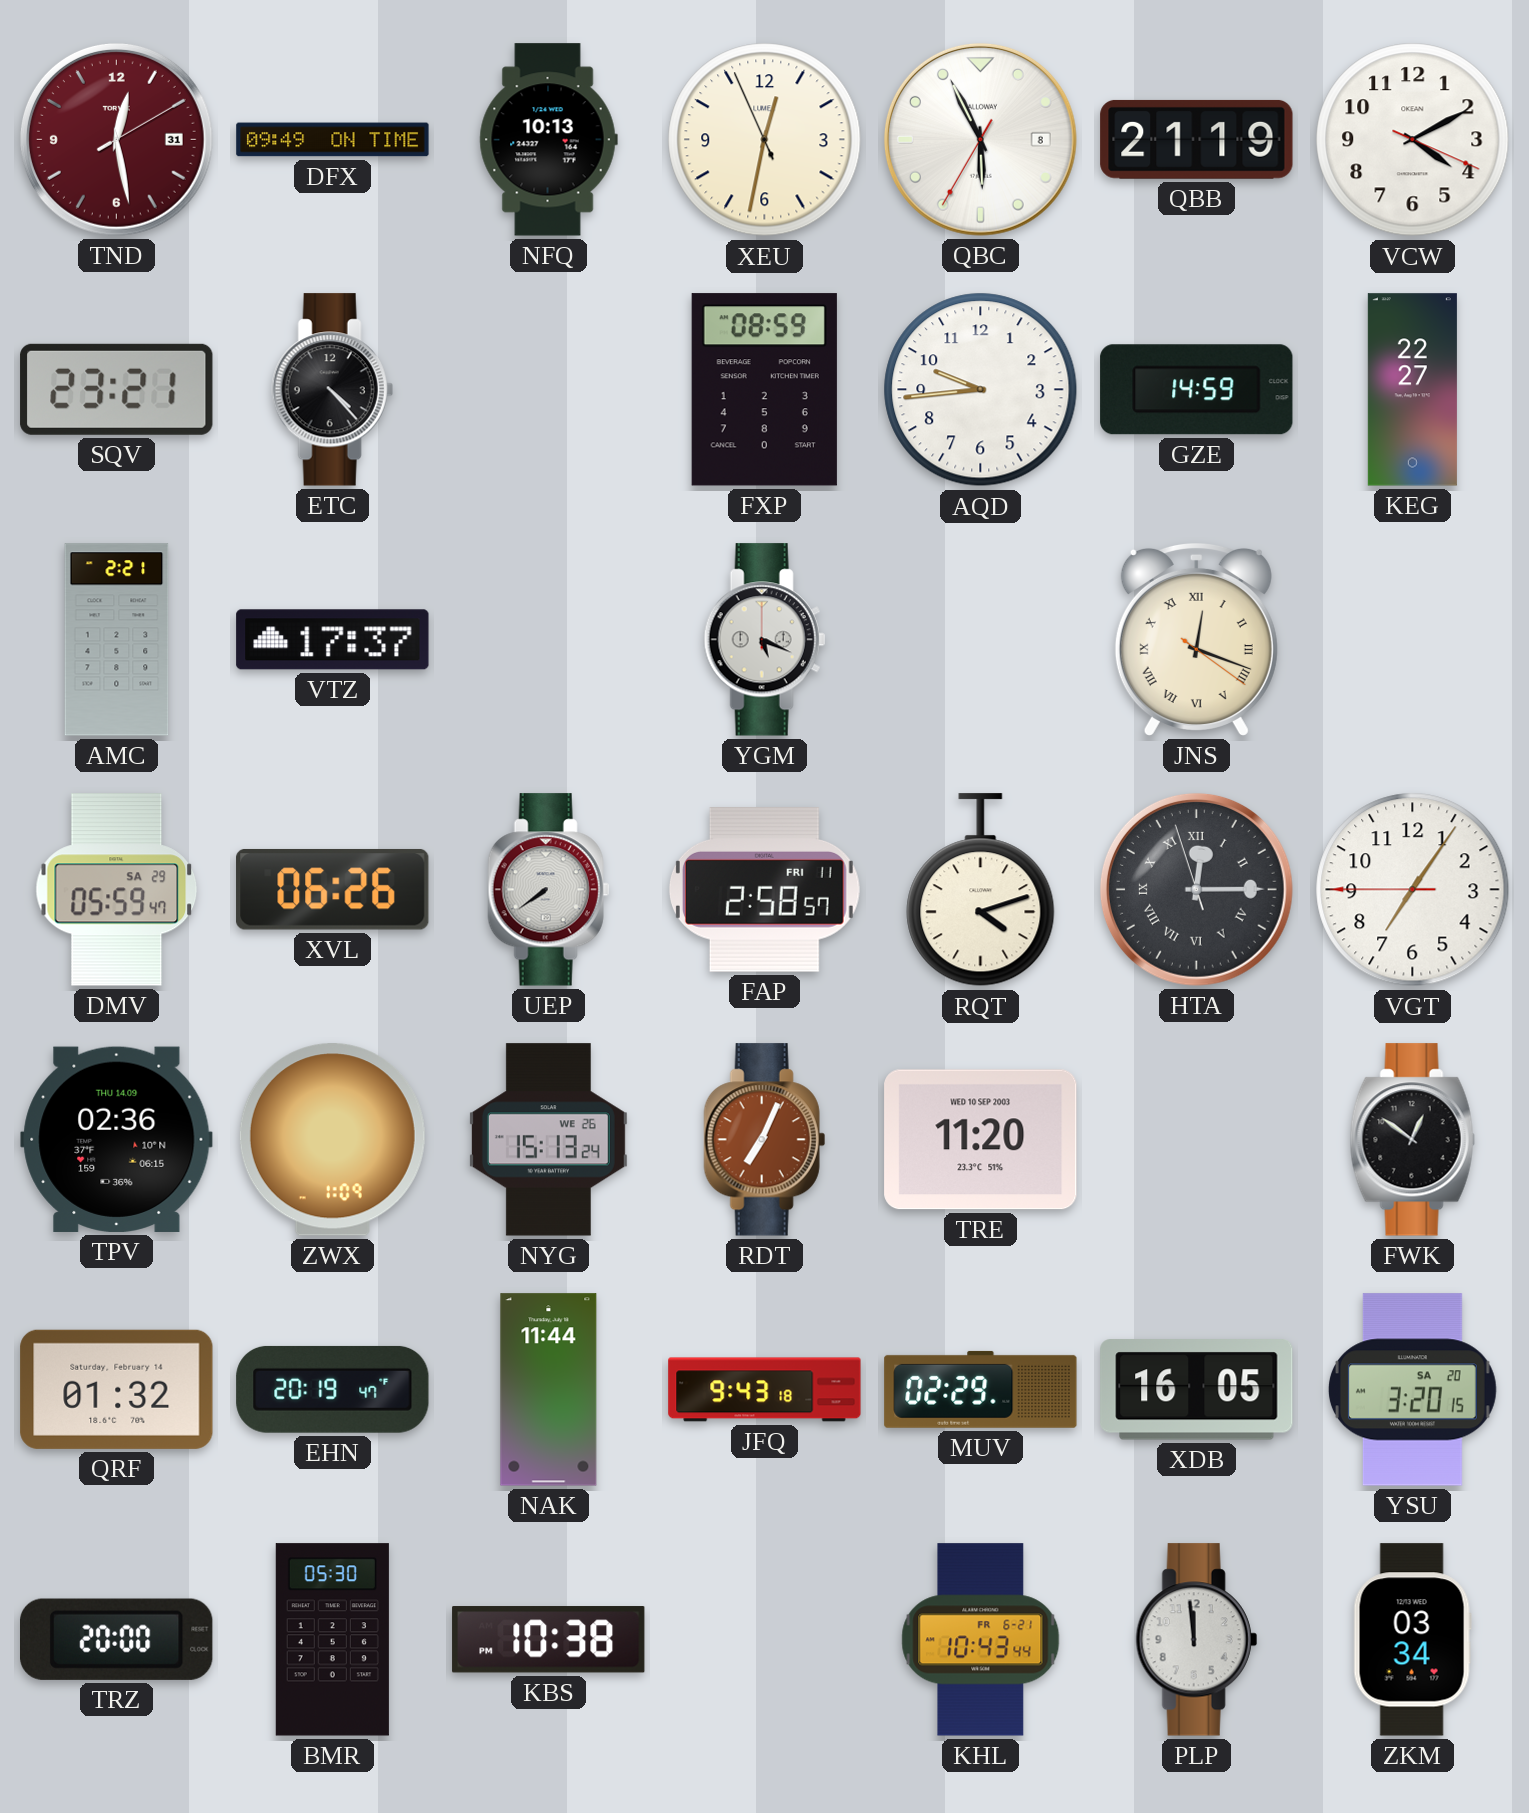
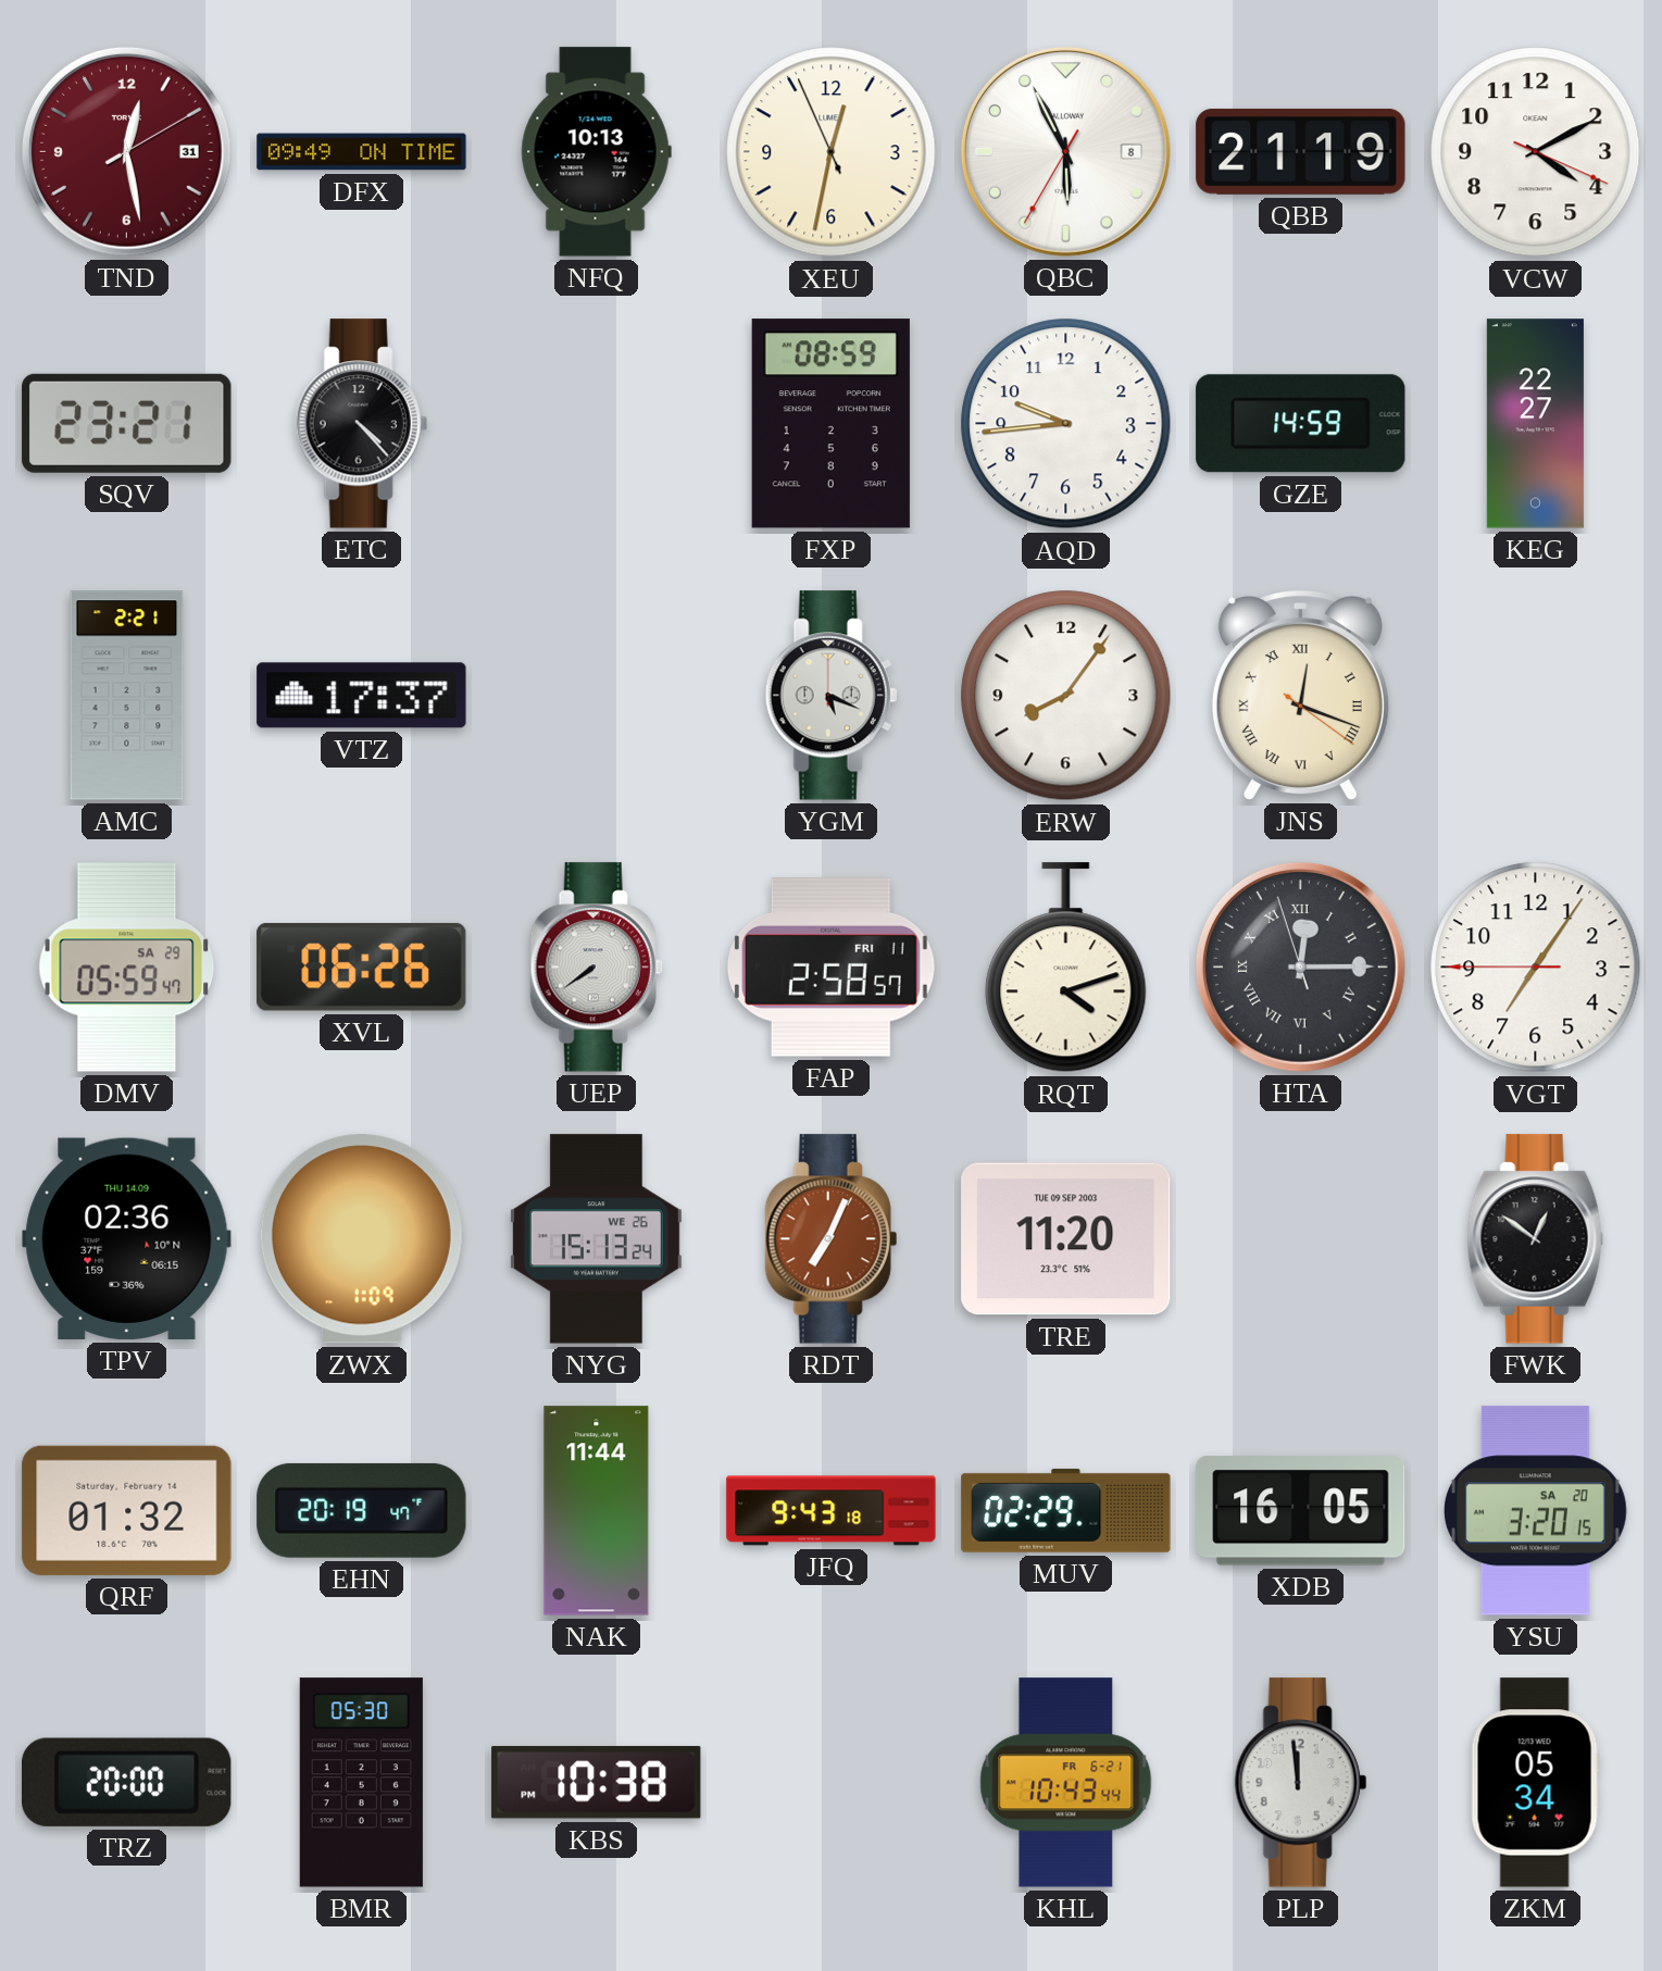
ERW: none -> 8:06
TRE date: WED 10 SEP 2003 -> TUE 09 SEP 2003
ZKM: 03:34 -> 05:34
